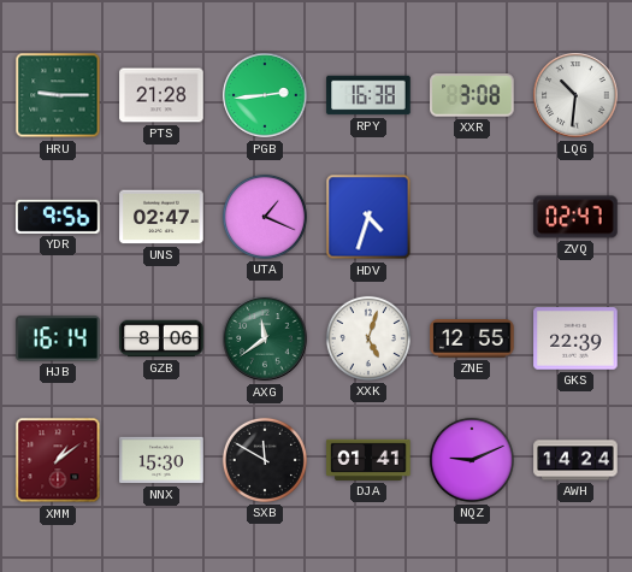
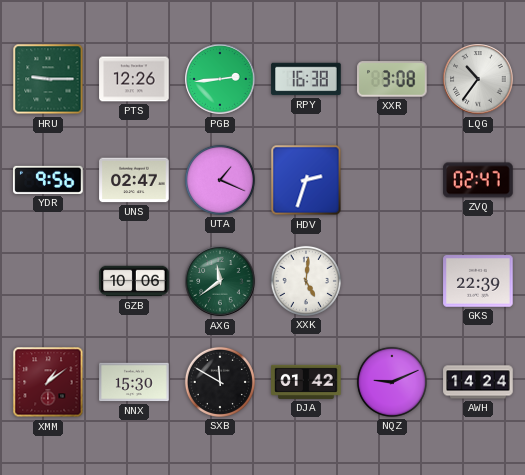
PTS: 21:28 -> 12:26
LQG: 10:31 -> 10:36
HDV: 4:33 -> 2:33
HJB: 16:14 -> none
GZB: 8:06 -> 10:06
XXK: 5:03 -> 5:01
ZNE: 12:55 -> none
DJA: 01:41 -> 01:42
